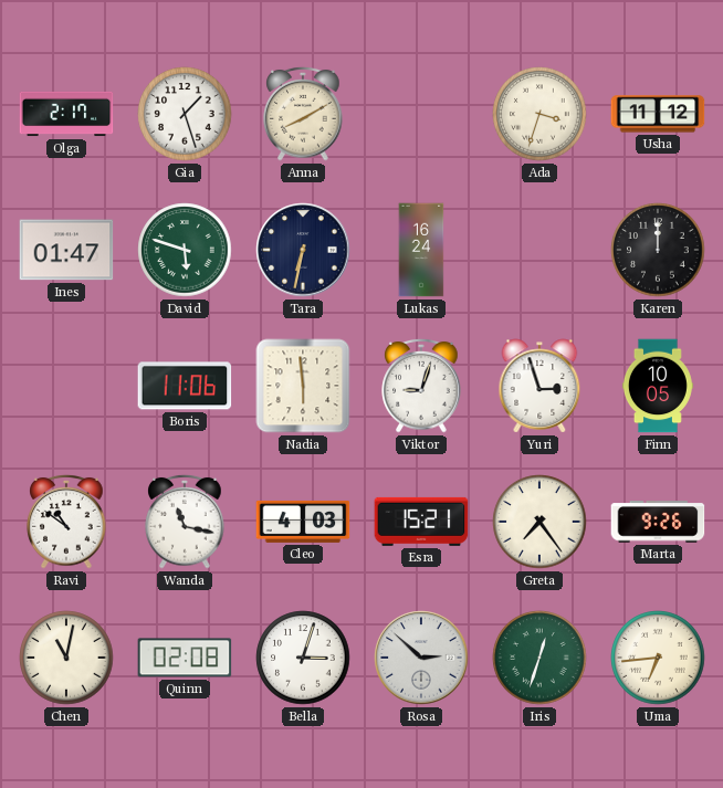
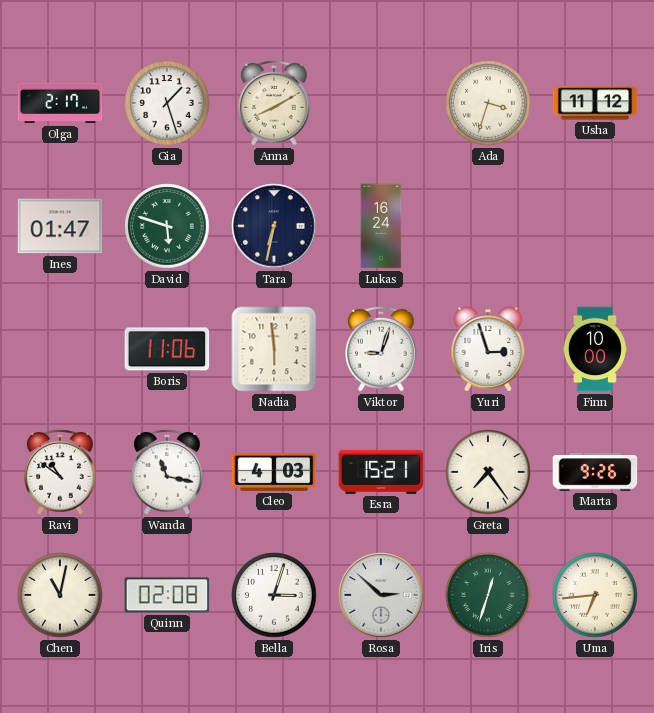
Karen: 12:00 -> none
Finn: 10:05 -> 10:00
